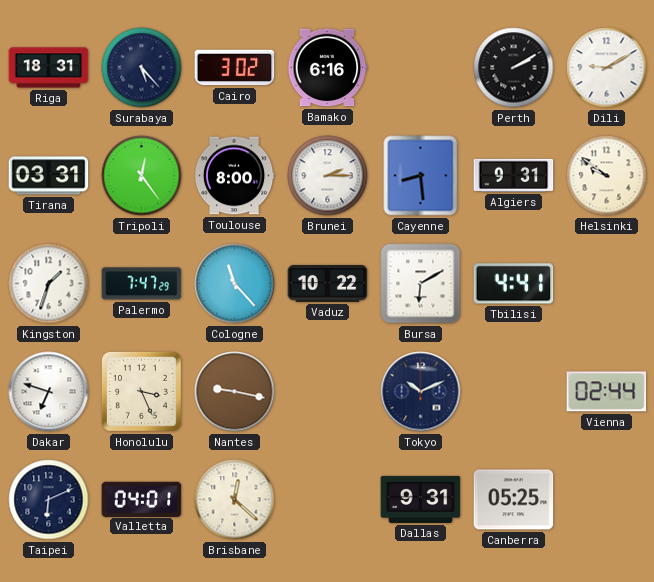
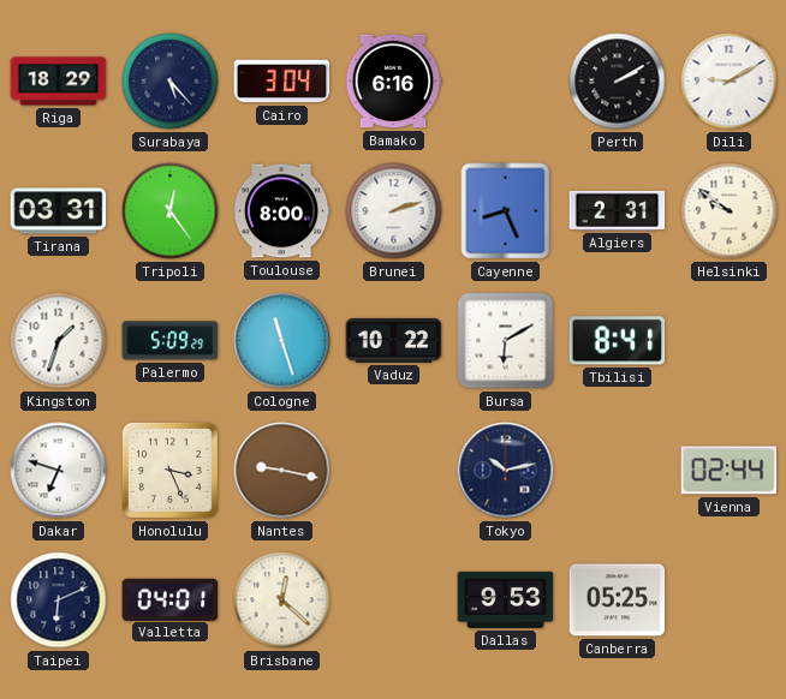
Riga: 18:31 -> 18:29
Cairo: 3:02 -> 3:04
Brunei: 2:15 -> 2:12
Cayenne: 8:29 -> 8:26
Algiers: 9:31 -> 2:31
Palermo: 7:47 -> 5:09
Cologne: 11:23 -> 11:27
Tbilisi: 4:41 -> 8:41
Tokyo: 10:11 -> 10:13
Dallas: 9:31 -> 9:53
